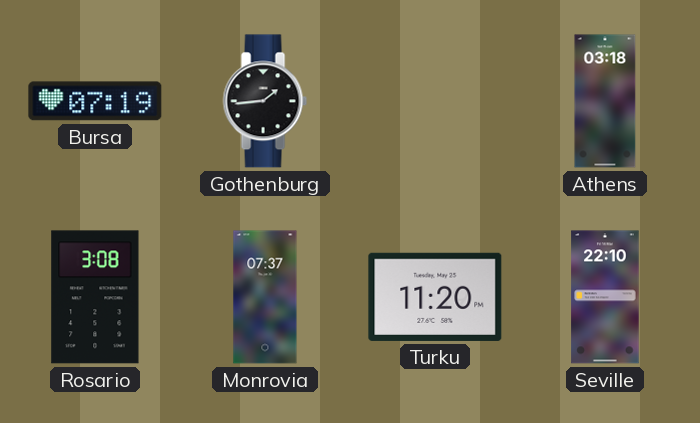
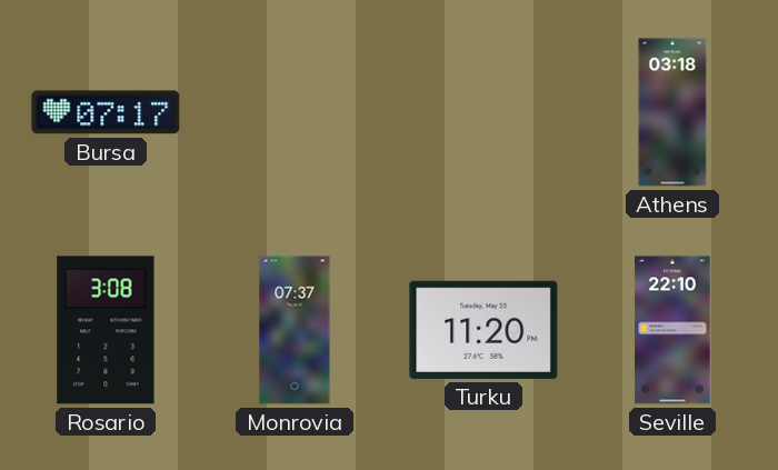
Bursa: 07:19 -> 07:17
Gothenburg: 1:44 -> none
